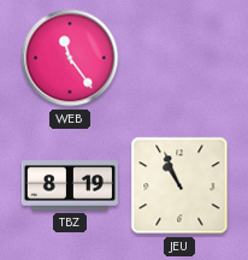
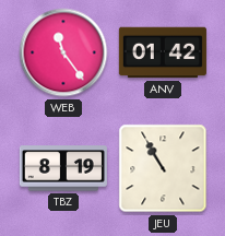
ANV: none -> 01:42
JEU: 10:56 -> 10:55
